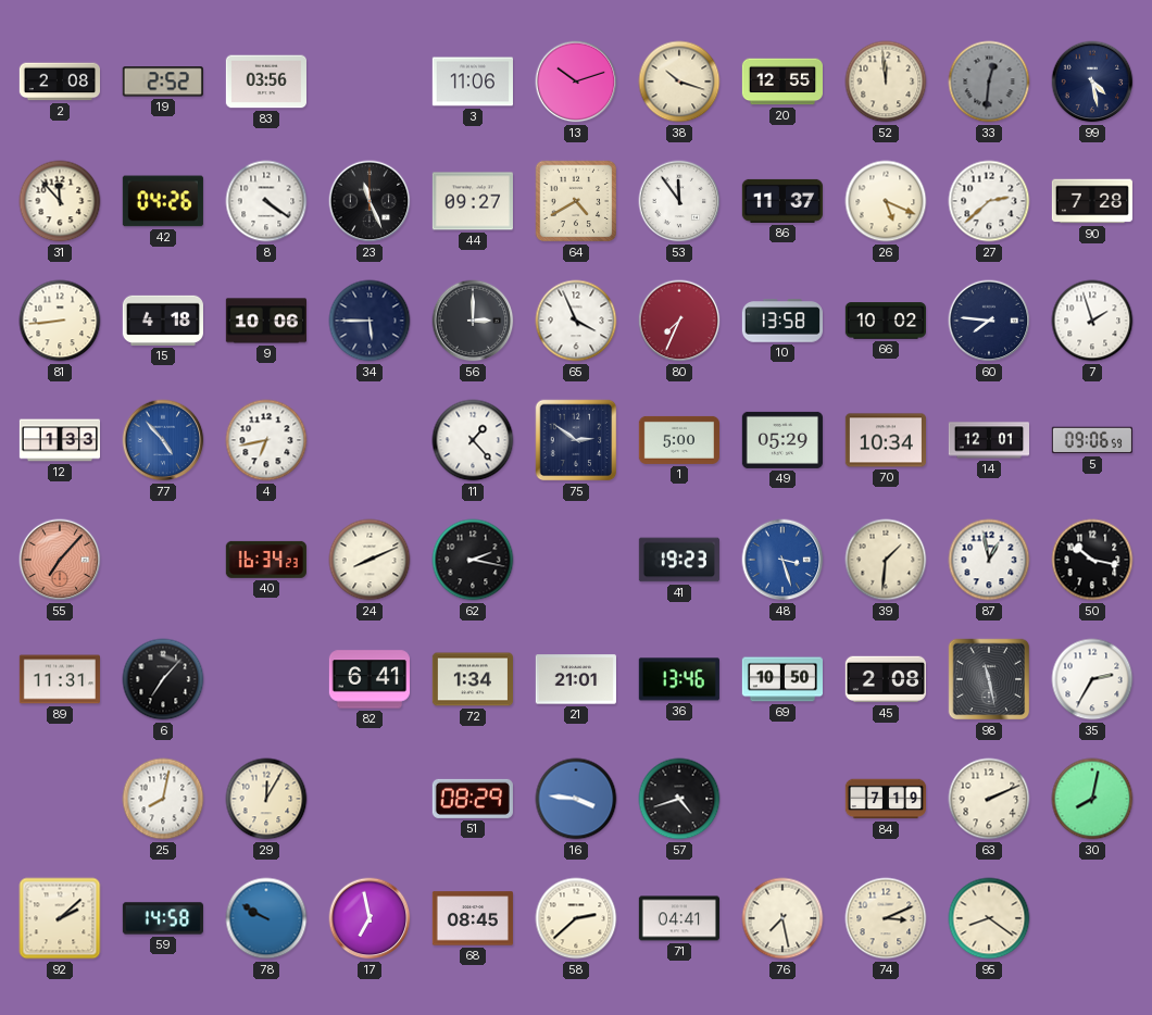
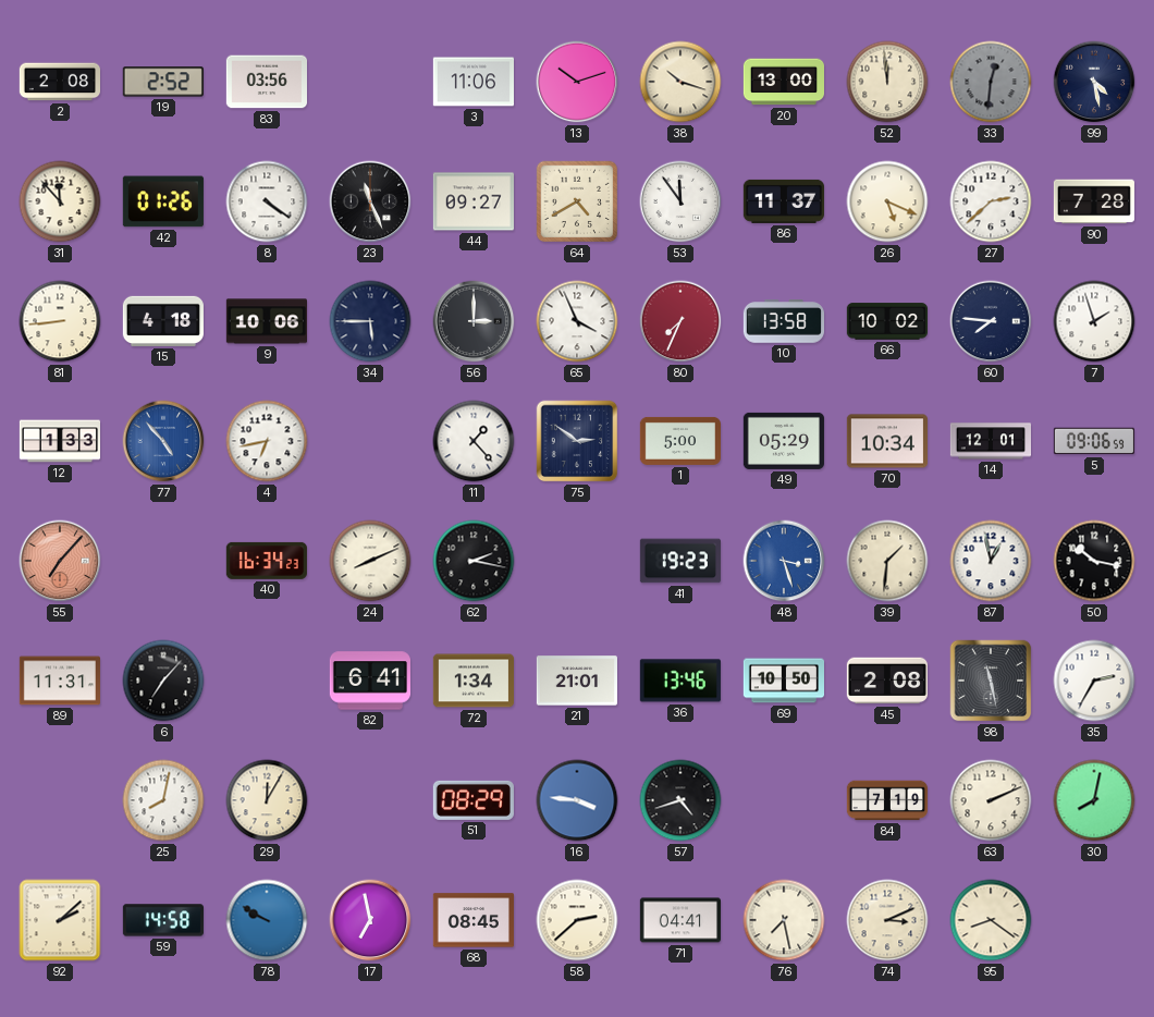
20: 12:55 -> 13:00
42: 04:26 -> 01:26
